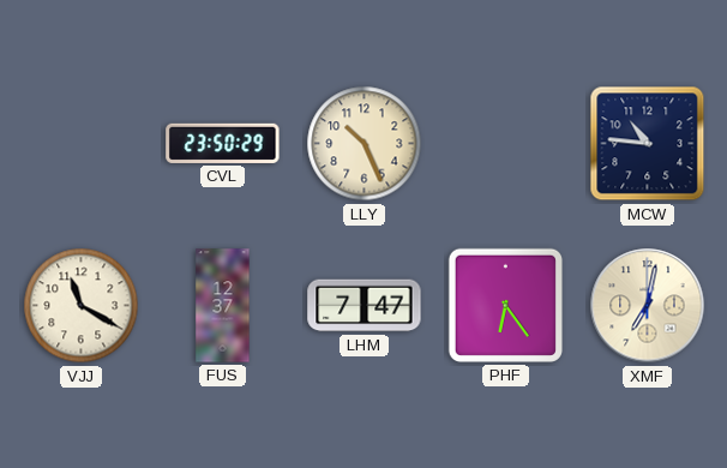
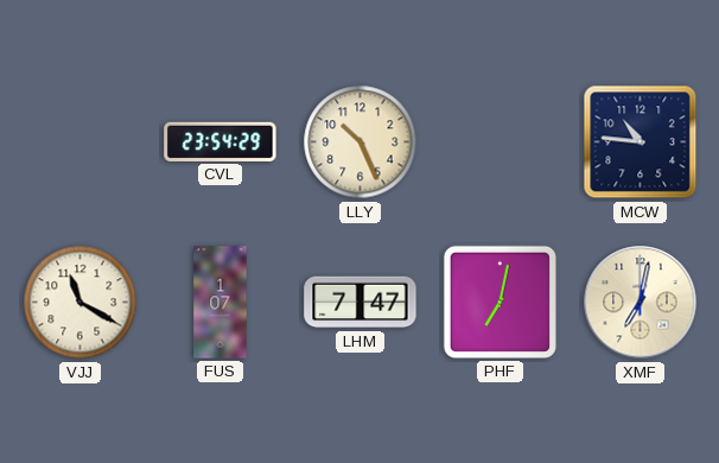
CVL: 23:50 -> 23:54
FUS: 12:37 -> 1:07
PHF: 6:24 -> 7:02
